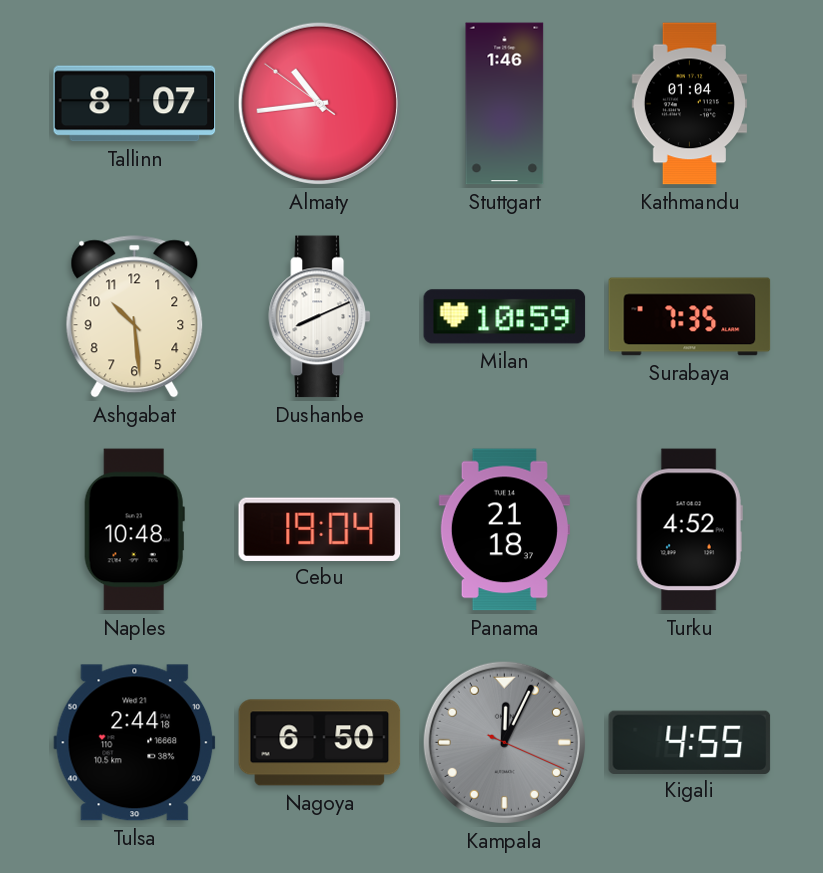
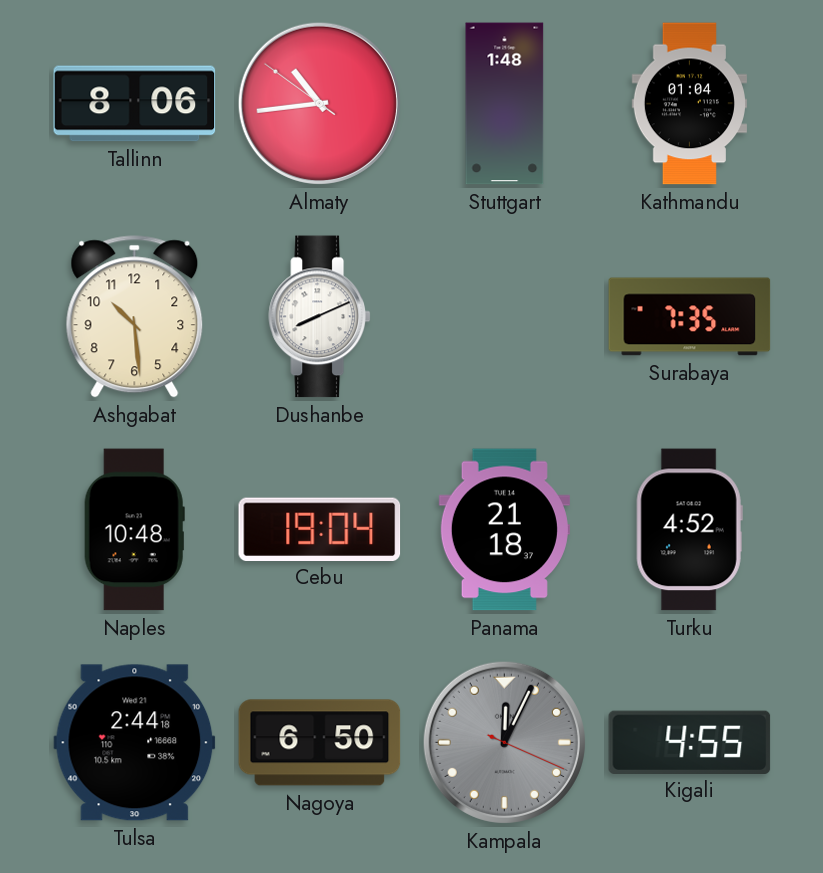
Tallinn: 8:07 -> 8:06
Stuttgart: 1:46 -> 1:48
Milan: 10:59 -> none
